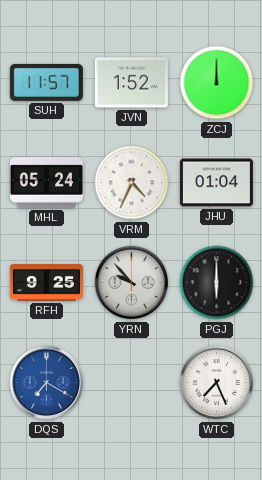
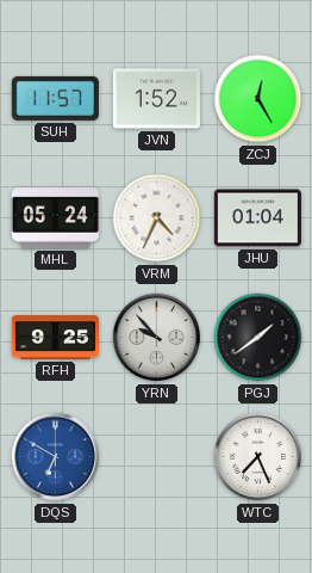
ZCJ: 12:00 -> 12:25
PGJ: 6:00 -> 1:39
DQS: 7:20 -> 6:50
